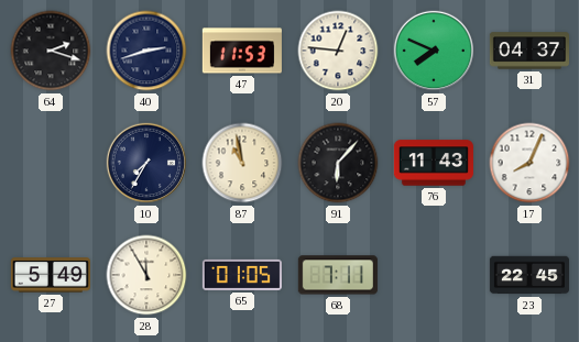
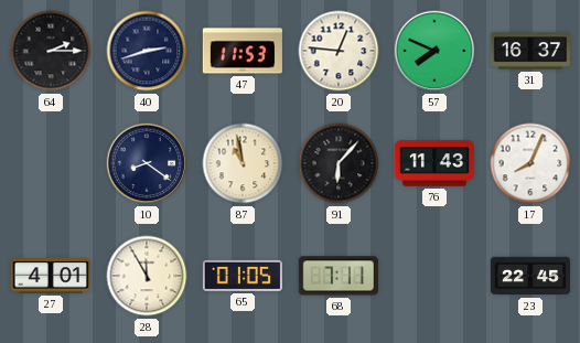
64: 2:18 -> 2:15
31: 04:37 -> 16:37
10: 7:35 -> 8:21
27: 5:49 -> 4:01
